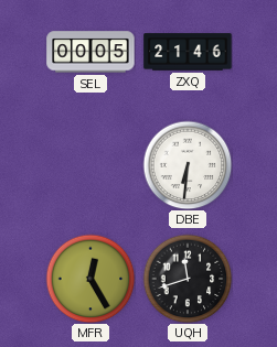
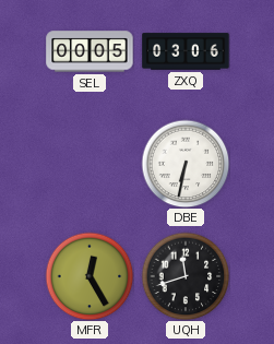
ZXQ: 21:46 -> 03:06
DBE: 6:31 -> 6:32
